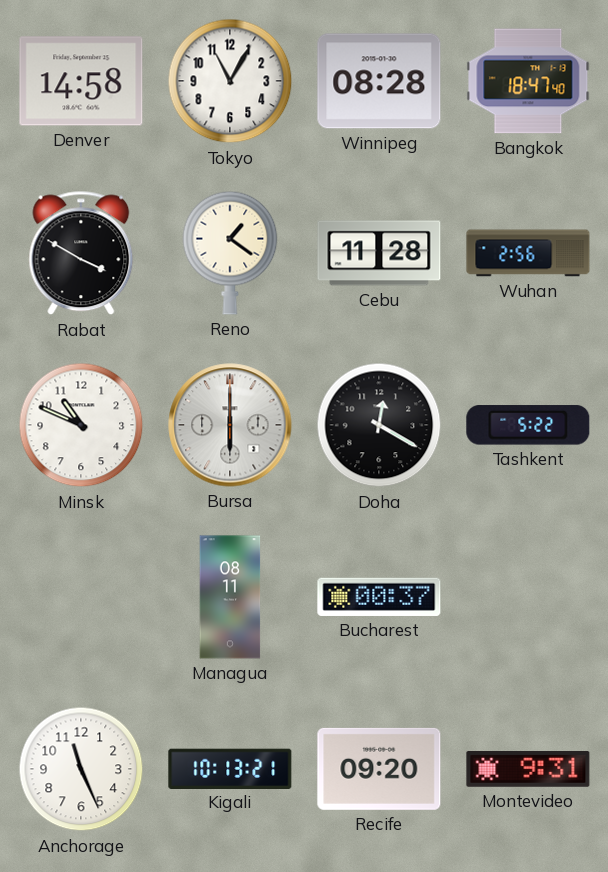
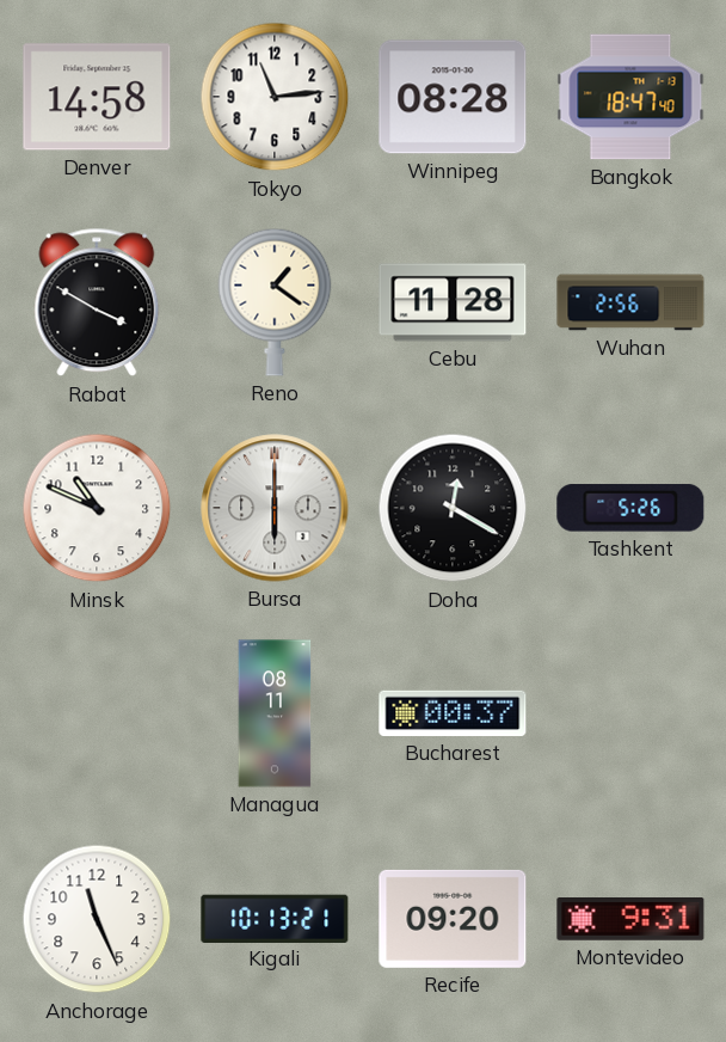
Tokyo: 11:05 -> 11:14
Tashkent: 5:22 -> 5:26
